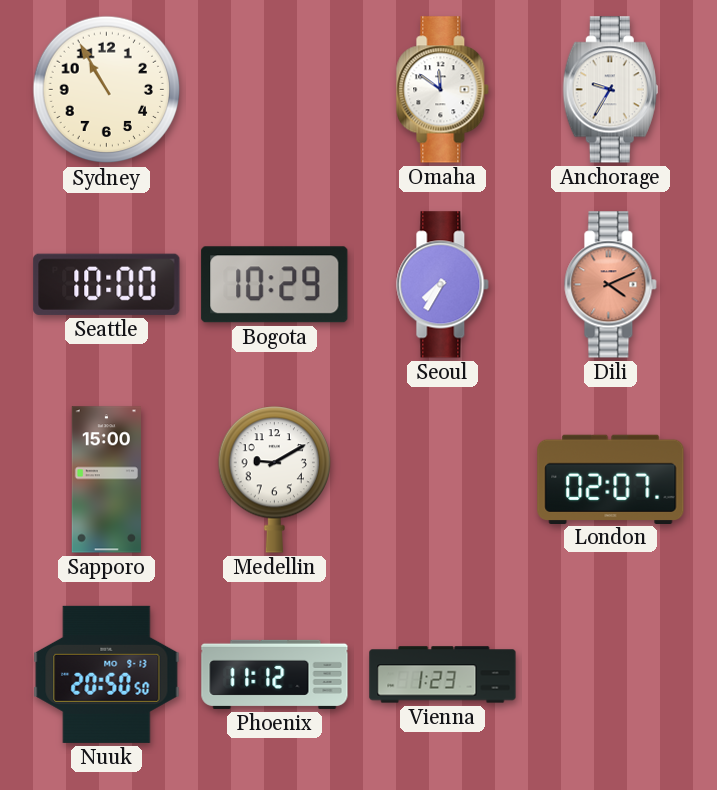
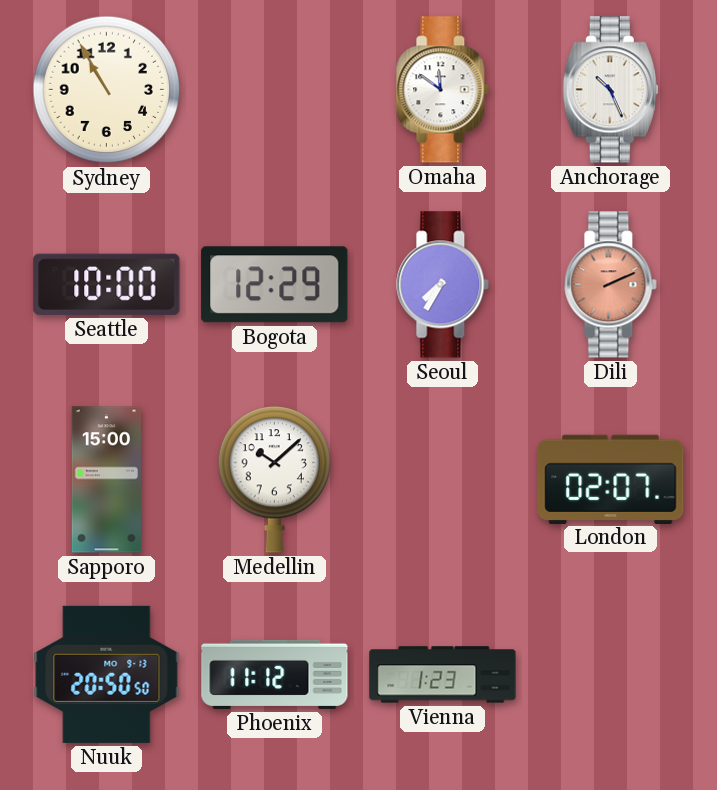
Anchorage: 9:35 -> 10:26
Bogota: 10:29 -> 12:29
Dili: 4:11 -> 2:11
Medellin: 9:10 -> 10:08
